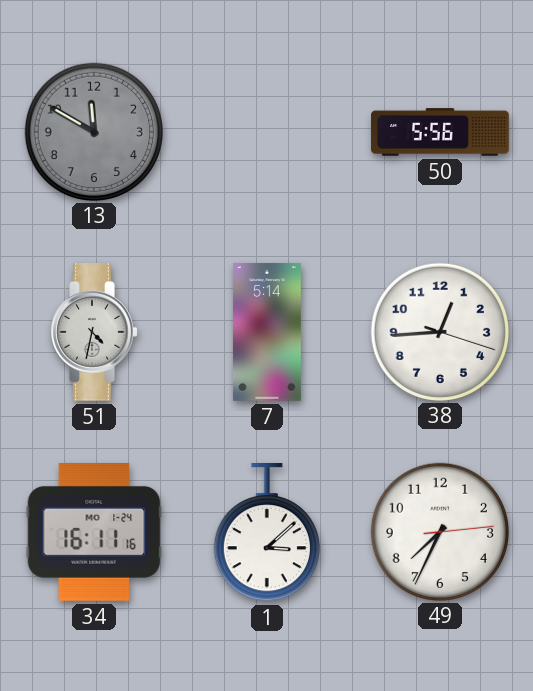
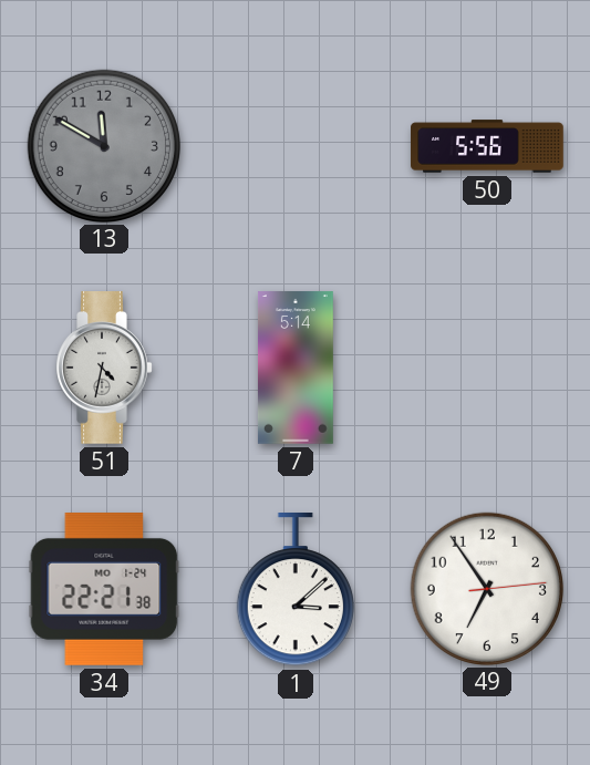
38: 12:44 -> none
34: 16:11 -> 22:21
49: 7:34 -> 6:54
